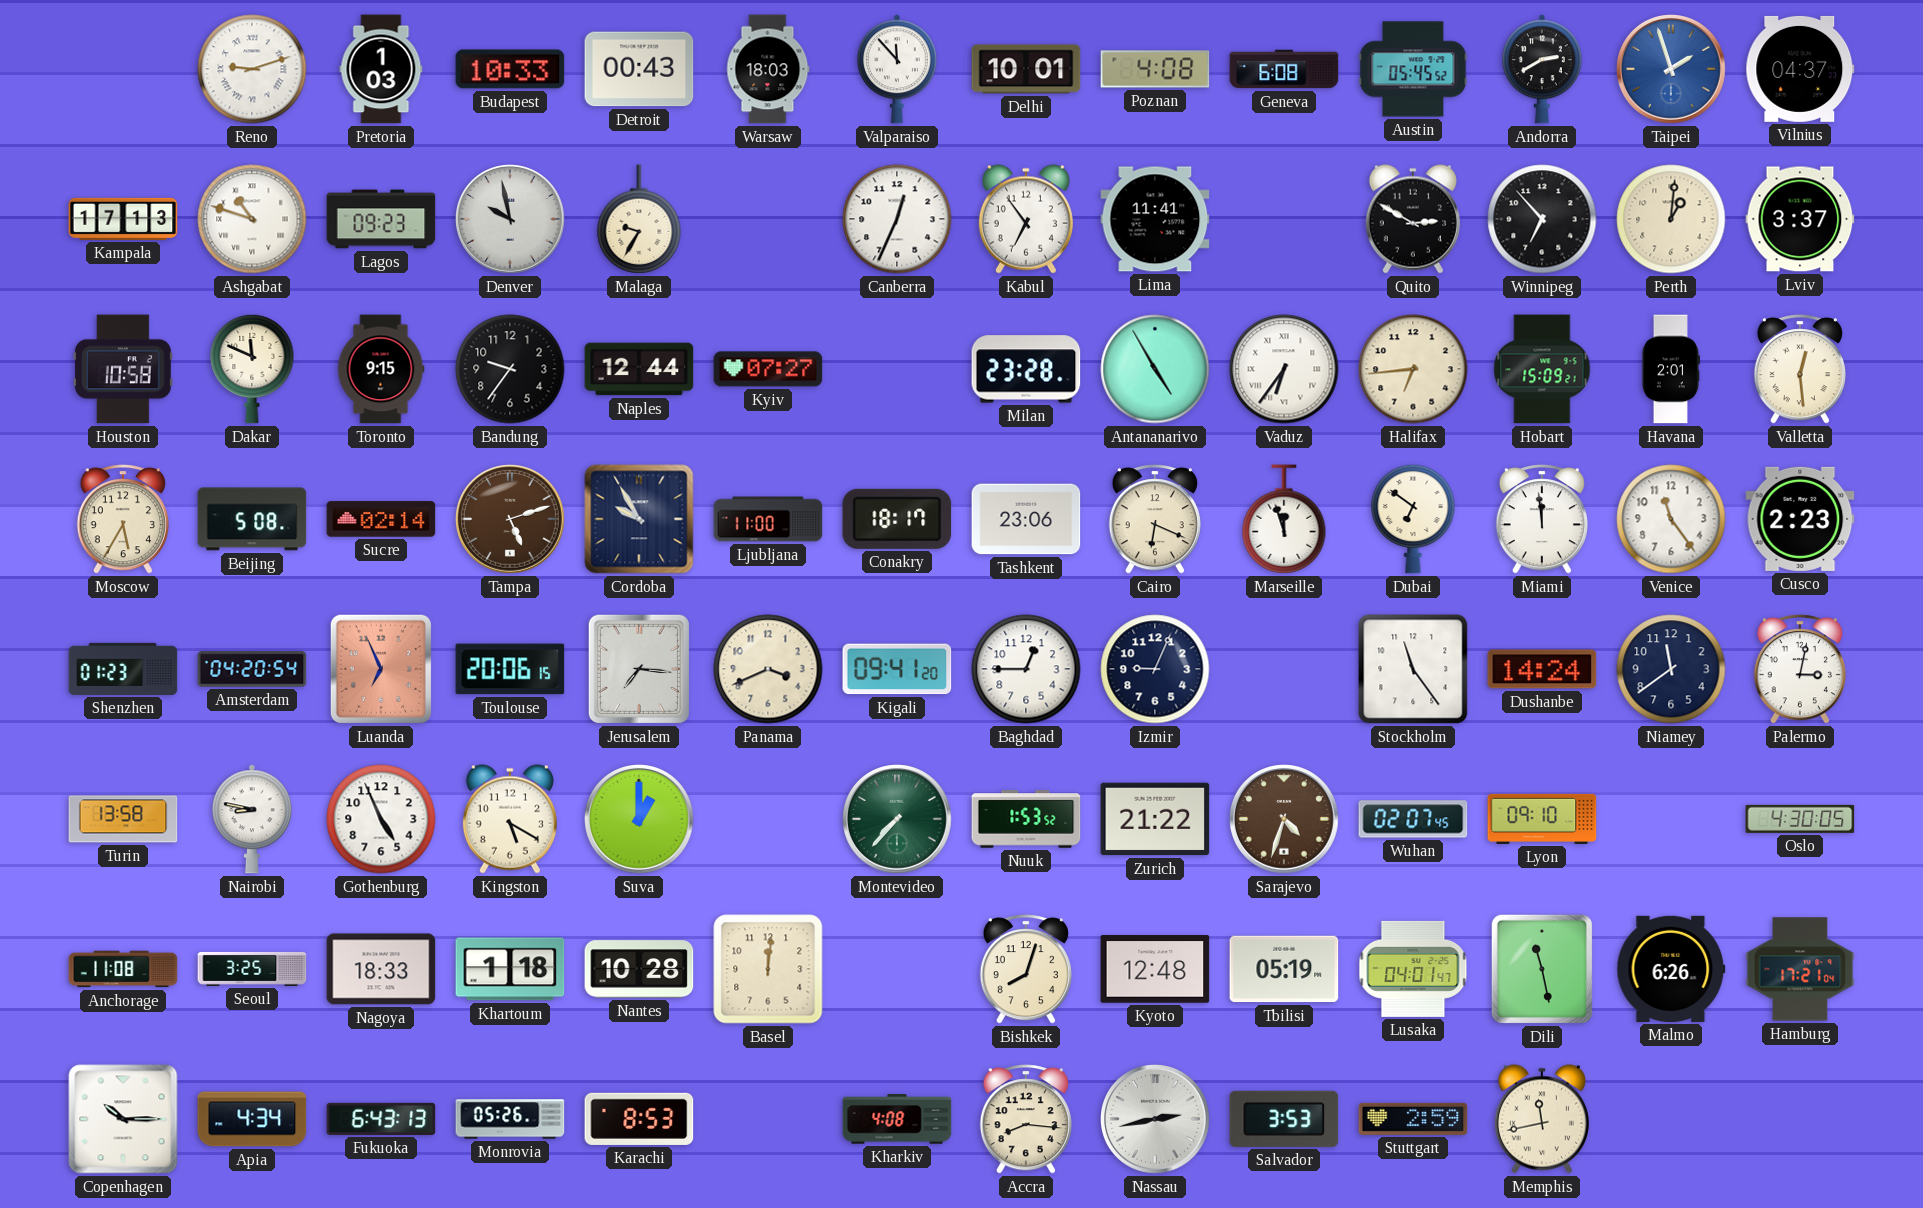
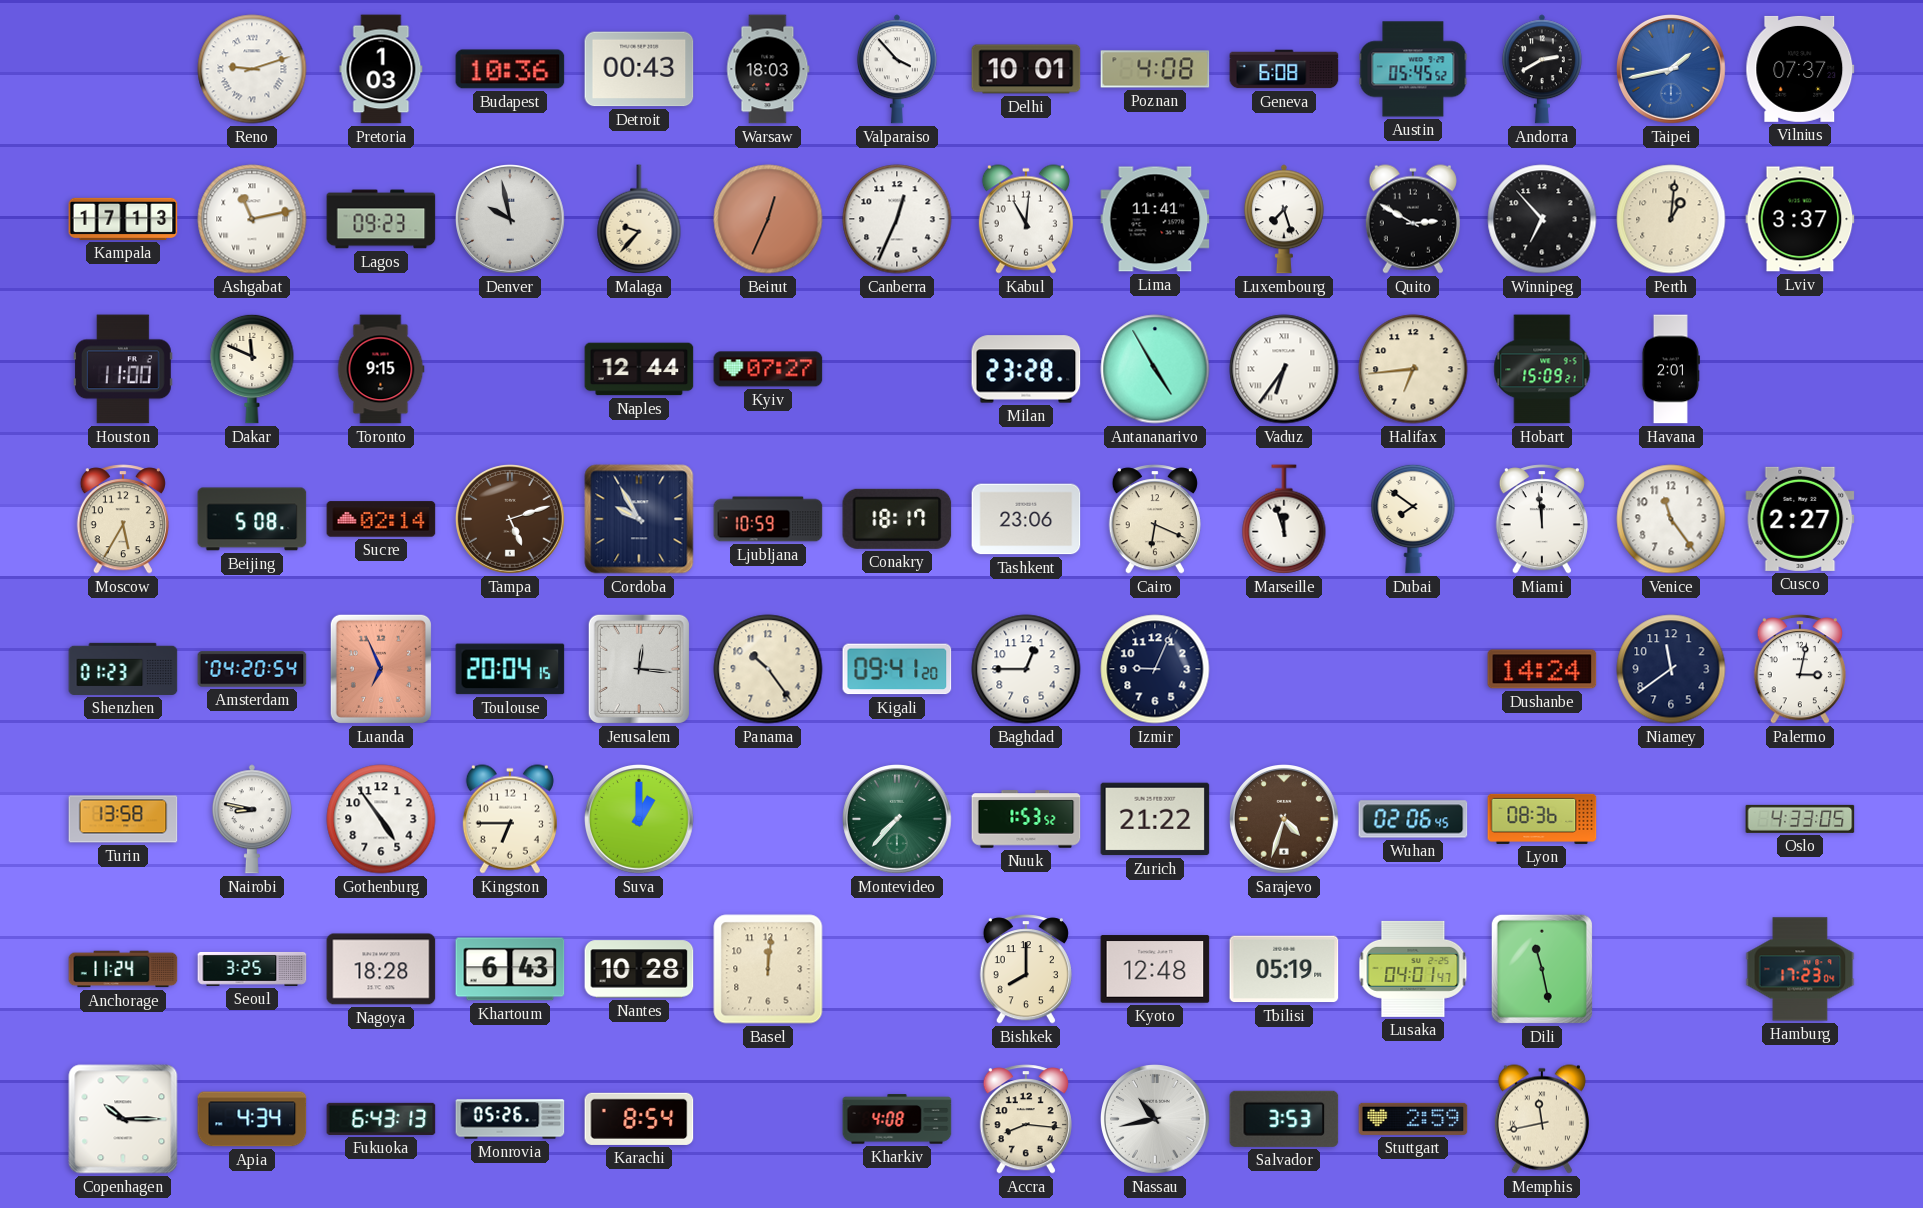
Budapest: 10:33 -> 10:36
Valparaiso: 11:53 -> 3:53
Taipei: 1:57 -> 1:43
Vilnius: 04:37 -> 07:37
Ashgabat: 10:48 -> 11:13
Malaga: 9:35 -> 9:37
Beirut: none -> 12:34
Kabul: 6:54 -> 11:01
Luxembourg: none -> 7:27
Houston: 10:58 -> 11:00
Bandung: 9:36 -> none
Valletta: 12:29 -> none
Ljubljana: 11:00 -> 10:59
Dubai: 6:51 -> 7:51
Cusco: 2:23 -> 2:27
Toulouse: 20:06 -> 20:04
Jerusalem: 7:16 -> 12:16
Panama: 3:41 -> 10:24
Stockholm: 11:24 -> none
Gothenburg: 4:56 -> 4:54
Kingston: 5:20 -> 6:45
Wuhan: 02:07 -> 02:06
Lyon: 09:10 -> 08:36
Oslo: 4:30 -> 4:33
Anchorage: 11:08 -> 11:24
Nagoya: 18:33 -> 18:28
Khartoum: 1:18 -> 6:43
Bishkek: 8:03 -> 8:00
Malmo: 6:26 -> none
Hamburg: 17:21 -> 17:23
Karachi: 8:53 -> 8:54
Nassau: 2:43 -> 10:43
